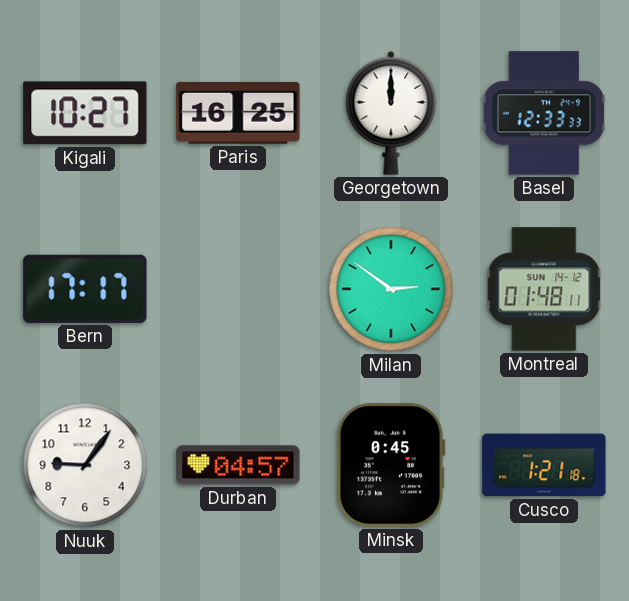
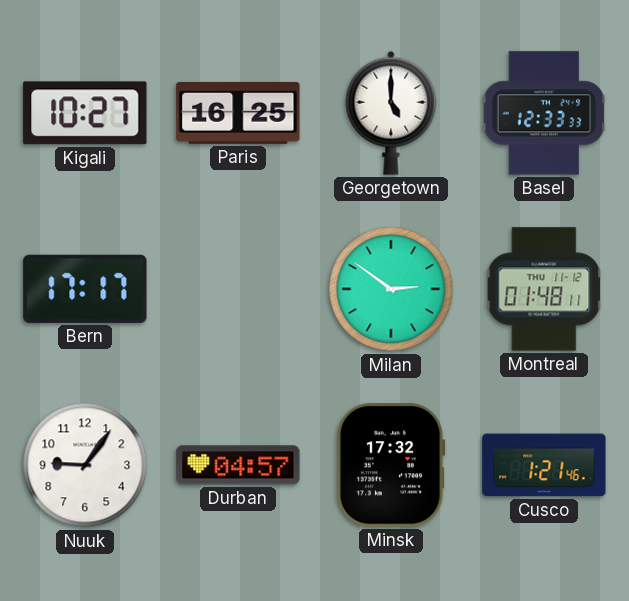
Georgetown: 12:00 -> 5:00
Montreal date: SUN 14-12 -> THU 11-12
Minsk: 0:45 -> 17:32
Cusco: 1:21:18 -> 1:21:46
